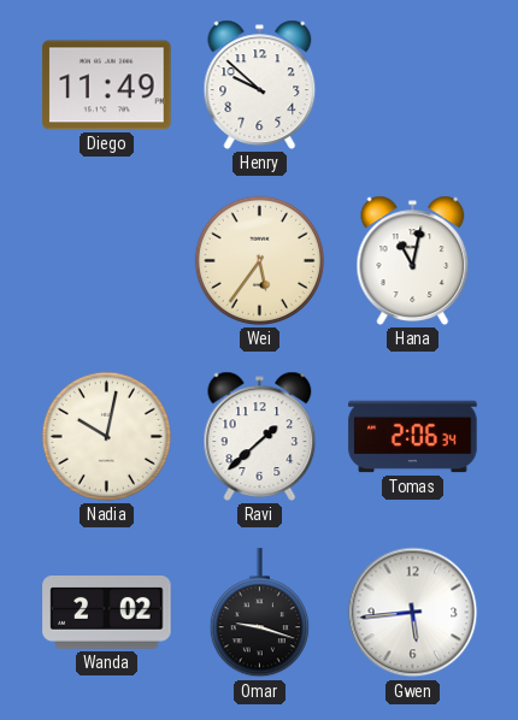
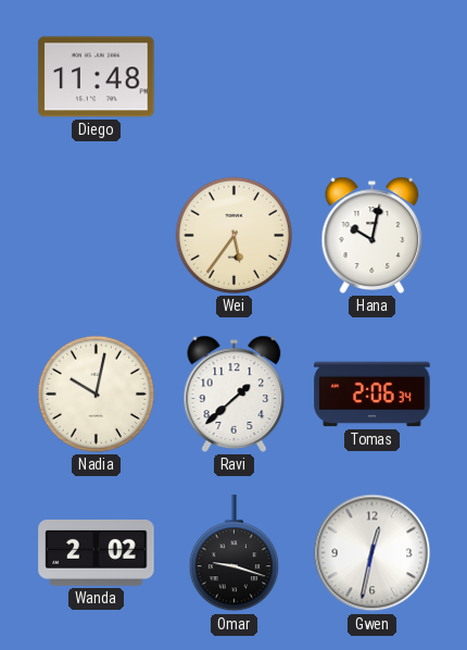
Diego: 11:49 -> 11:48
Henry: 9:52 -> none
Hana: 11:02 -> 10:02
Gwen: 5:44 -> 12:32
